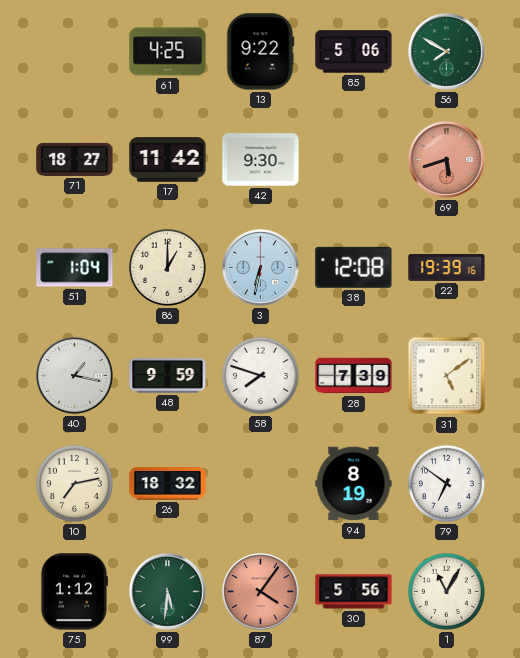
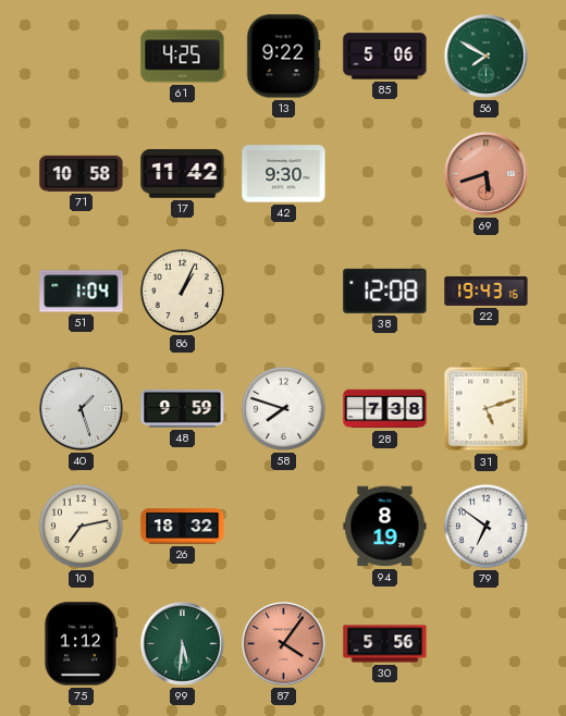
71: 18:27 -> 10:58
86: 1:00 -> 1:04
3: 6:32 -> none
22: 19:39 -> 19:43
40: 1:17 -> 1:27
28: 7:39 -> 7:38
31: 5:09 -> 5:12
1: 11:05 -> none
